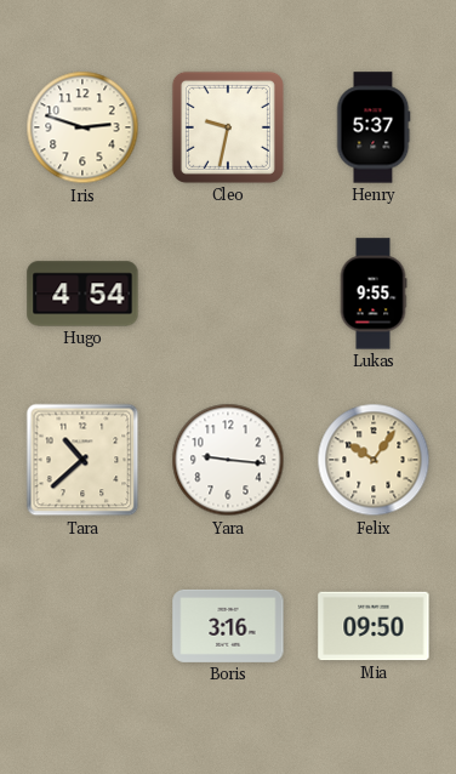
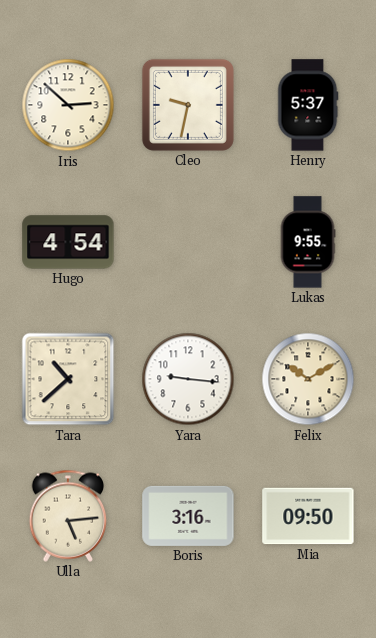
Iris: 2:48 -> 2:52
Felix: 10:06 -> 10:10
Ulla: none -> 5:14
